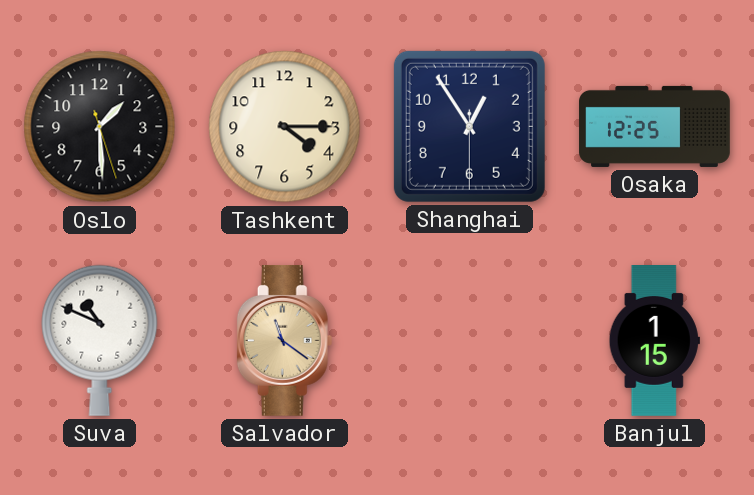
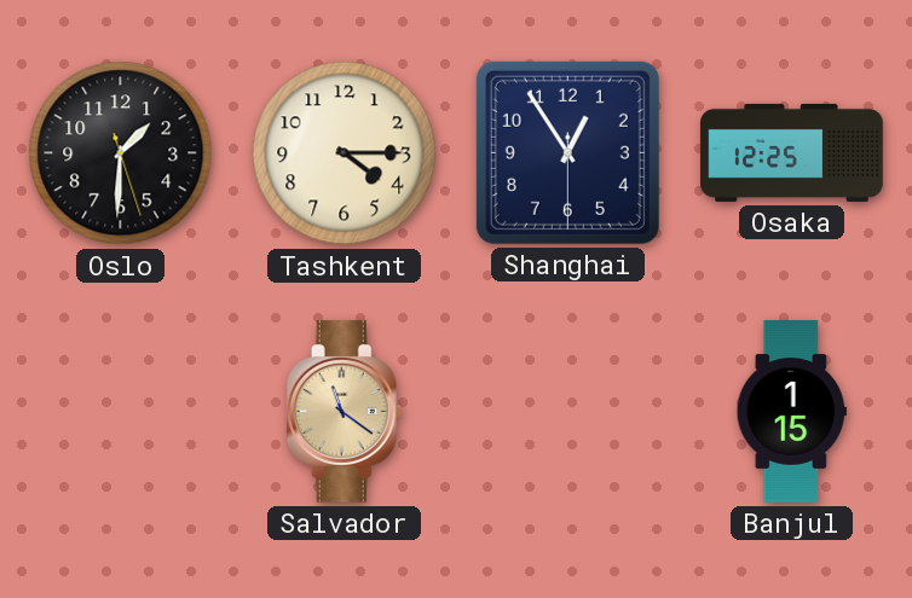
Oslo: 1:29 -> 1:30
Suva: 10:49 -> none
